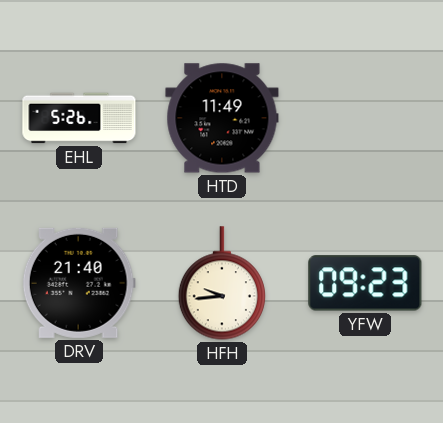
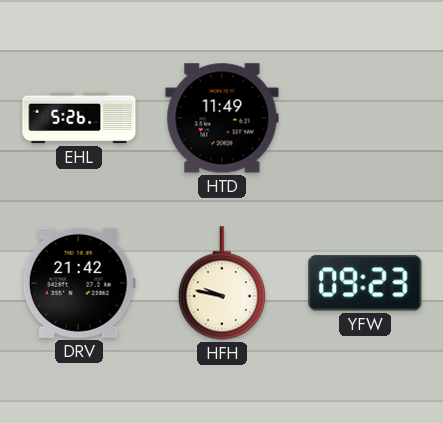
DRV: 21:40 -> 21:42
HFH: 9:44 -> 9:47
